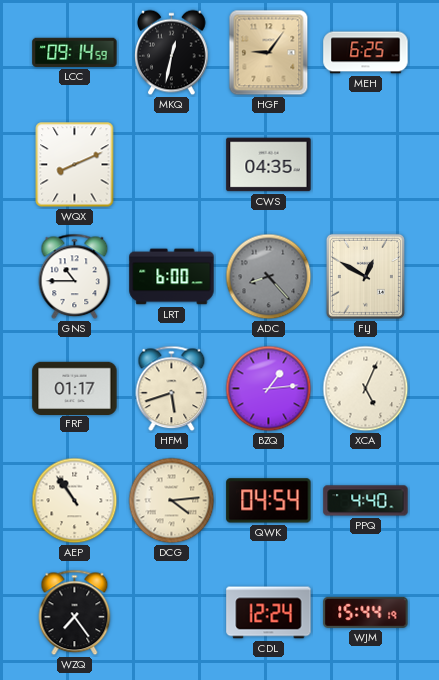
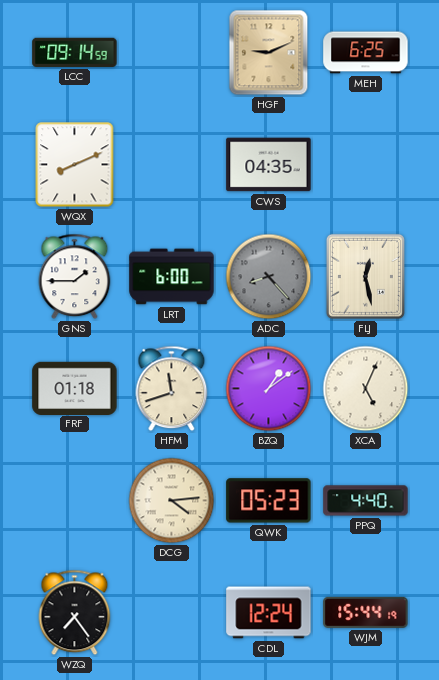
MKQ: 12:32 -> none
HGF: 9:06 -> 9:11
GNS: 10:45 -> 1:45
FLJ: 12:50 -> 12:28
FRF: 01:17 -> 01:18
HFM: 5:42 -> 11:42
BZQ: 1:14 -> 1:09
AEP: 10:54 -> none
QWK: 04:54 -> 05:23
